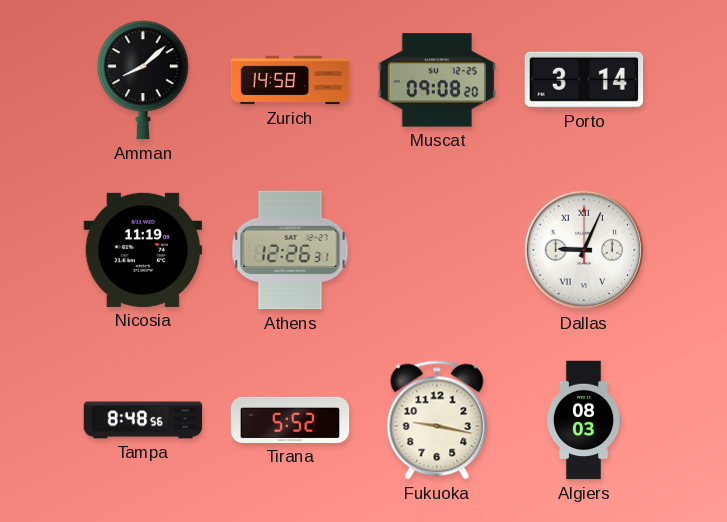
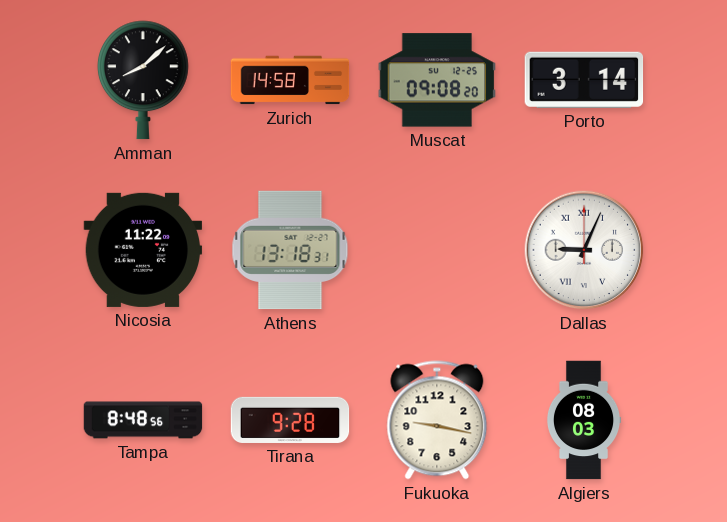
Nicosia: 11:19 -> 11:22
Athens: 12:26 -> 13:18
Tirana: 5:52 -> 9:28
